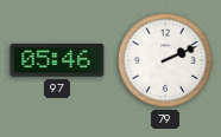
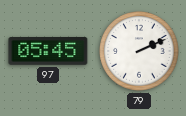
97: 05:46 -> 05:45
